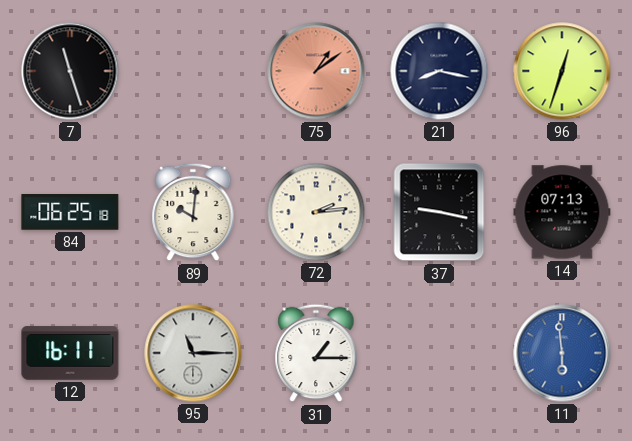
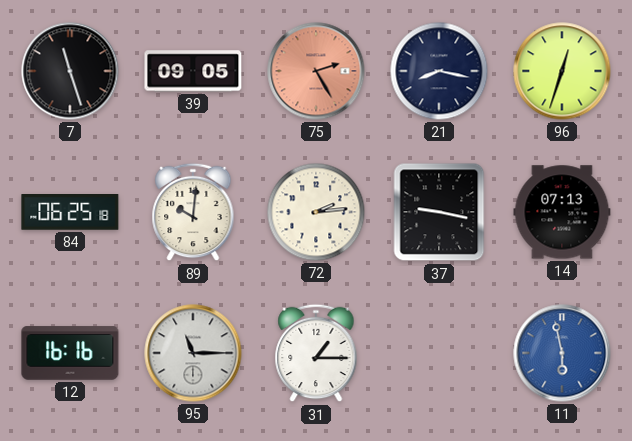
39: none -> 09:05
75: 1:09 -> 2:25
12: 16:11 -> 16:16
11: 5:59 -> 5:58
